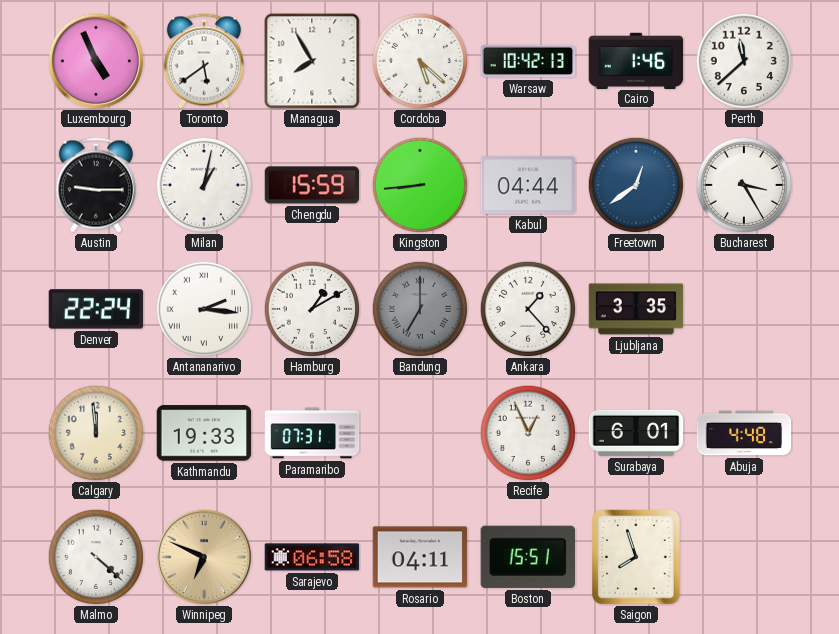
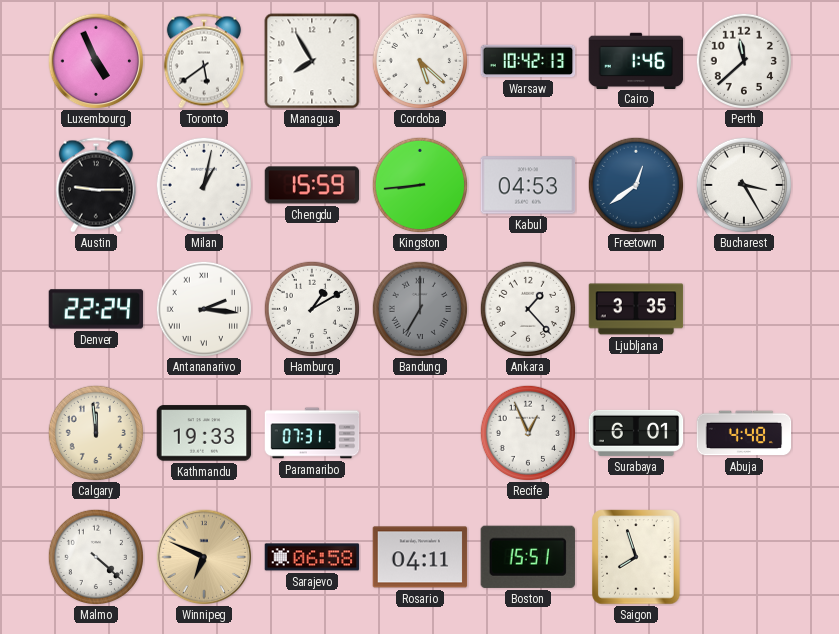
Kabul: 04:44 -> 04:53
